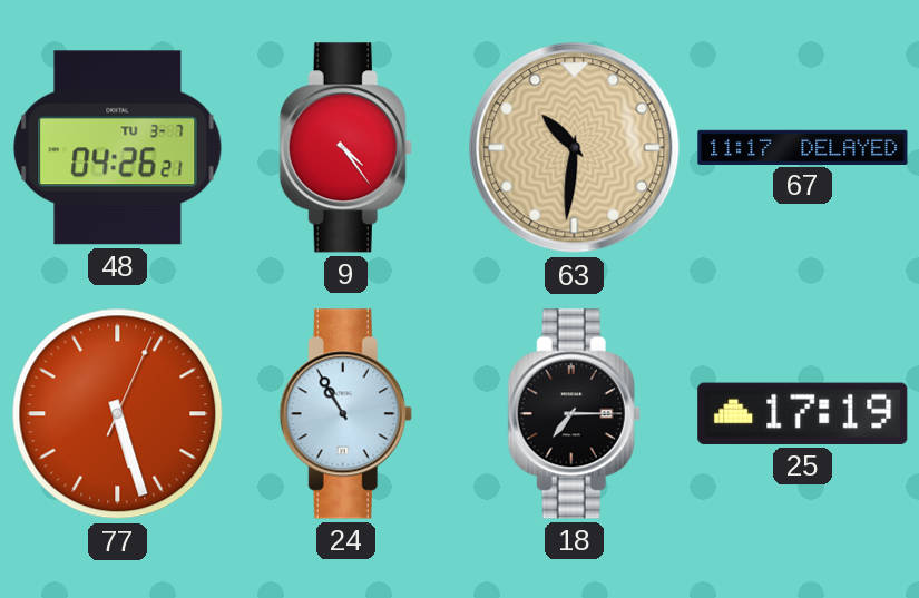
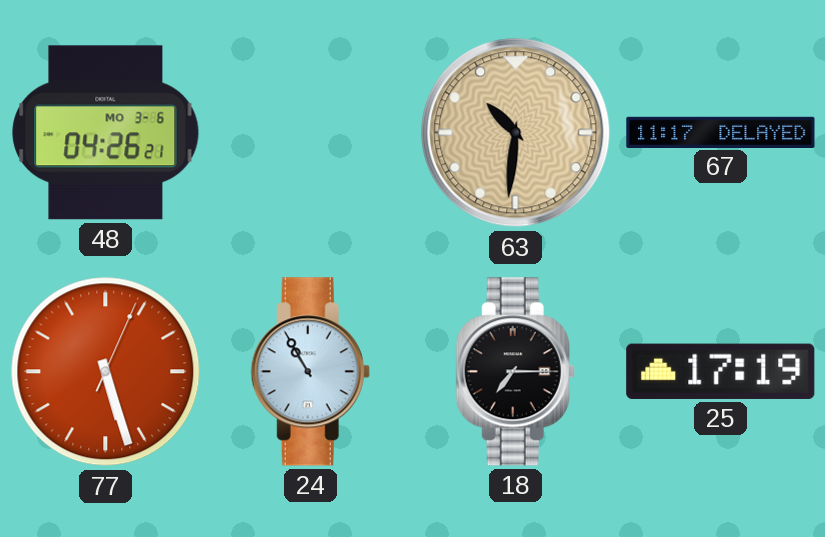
48 date: TU 3-7 -> MO 3-6
9: 4:24 -> none
